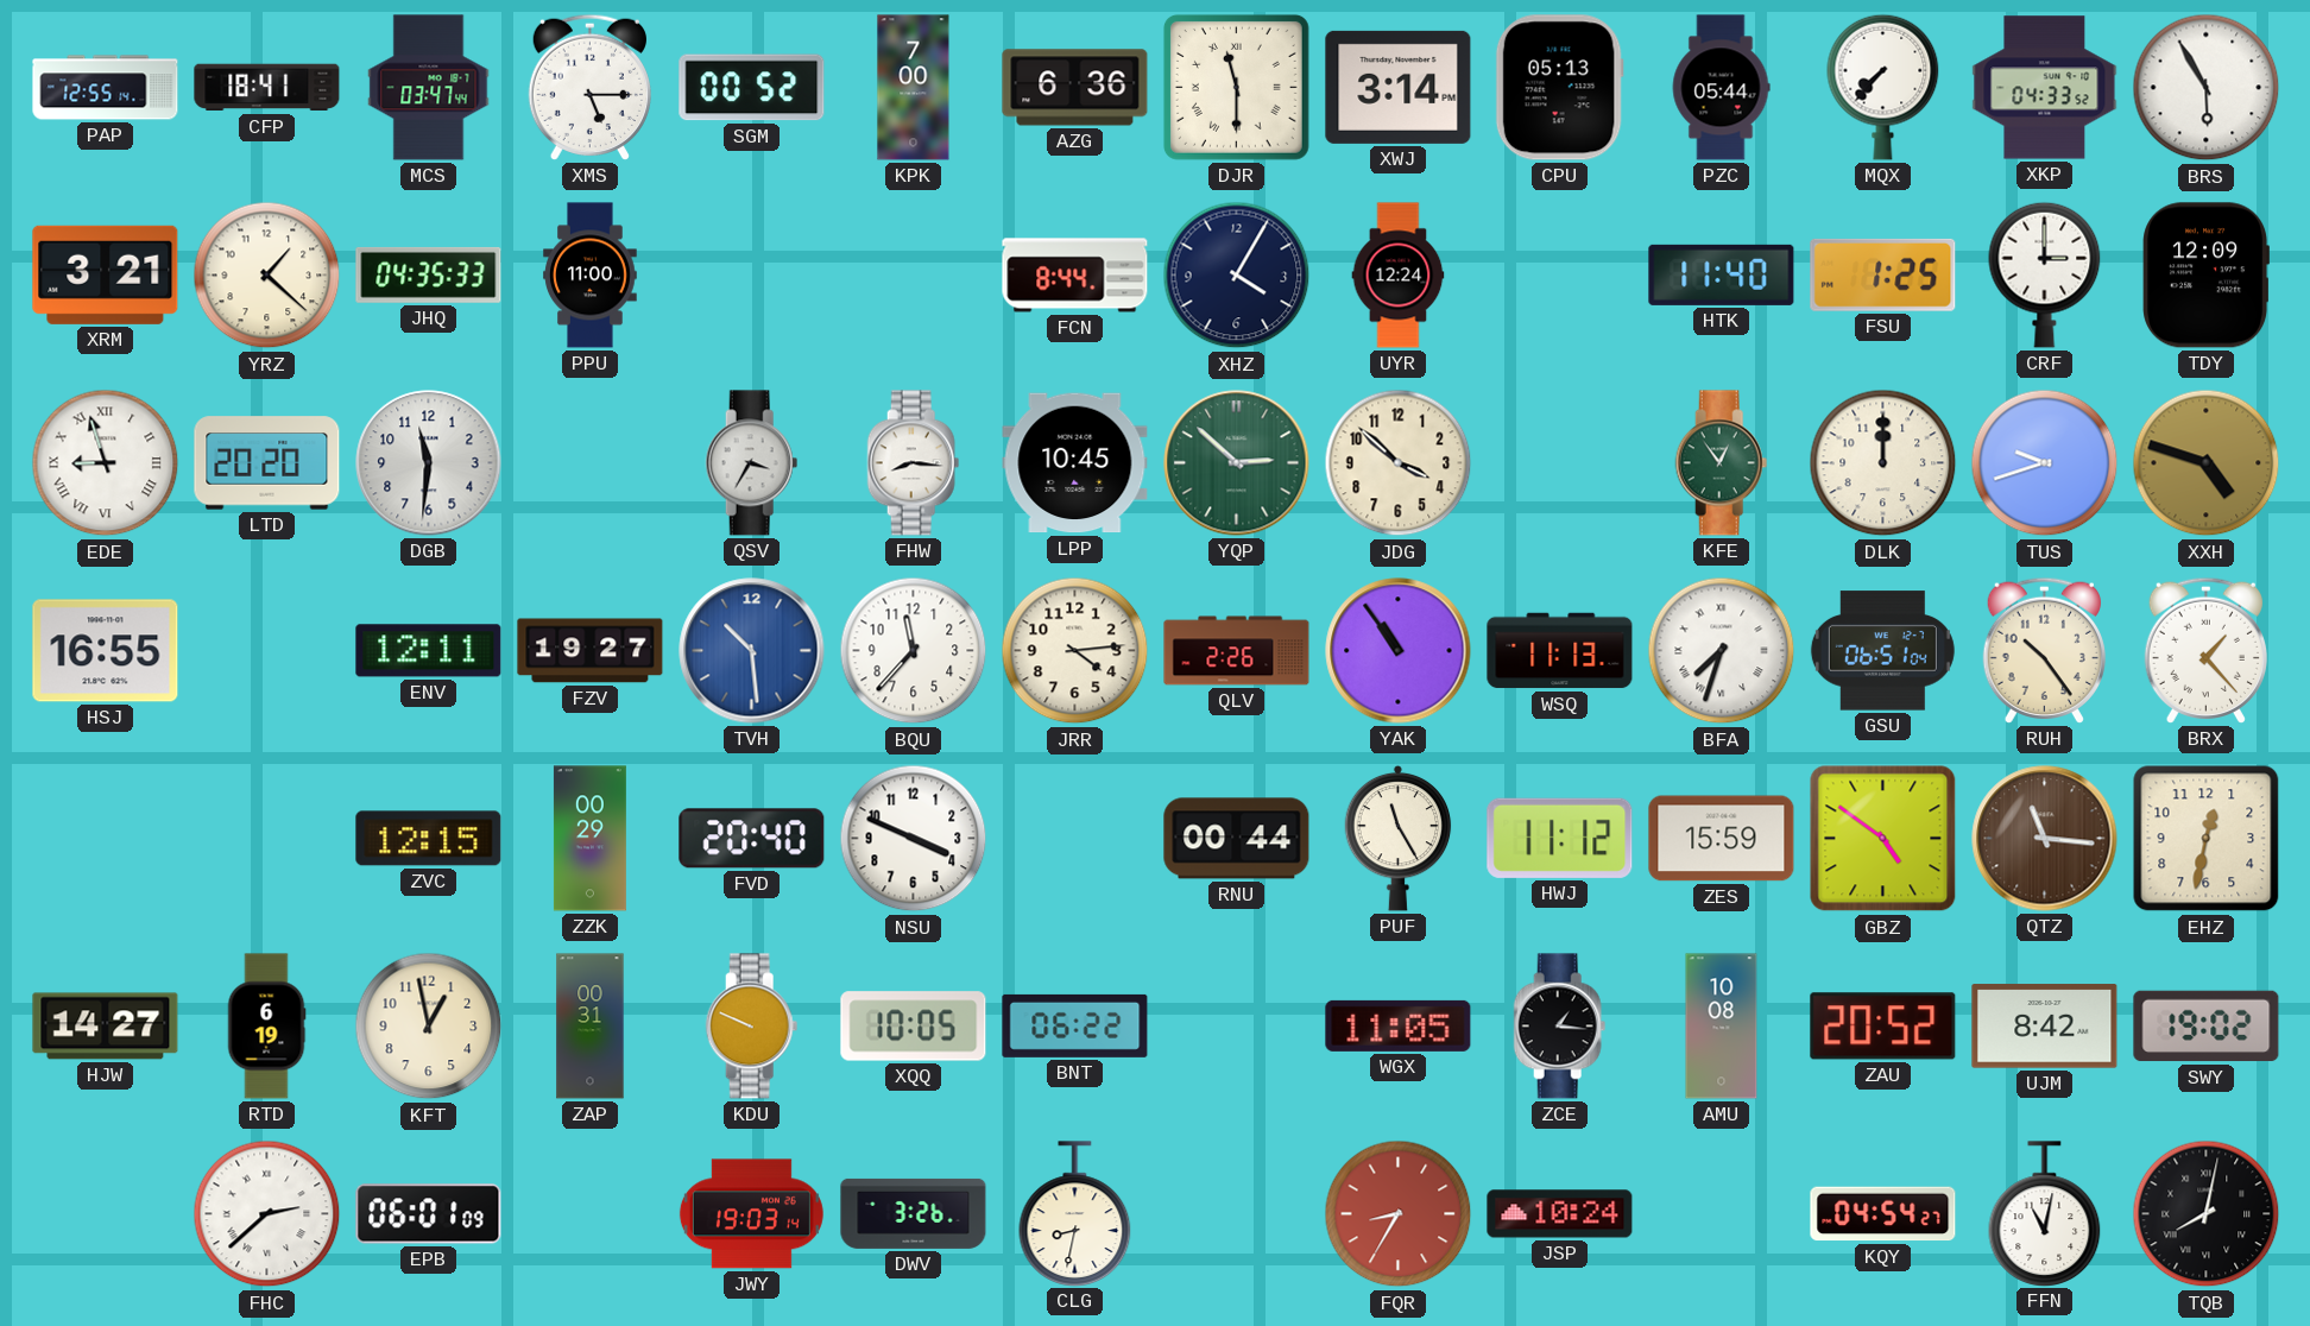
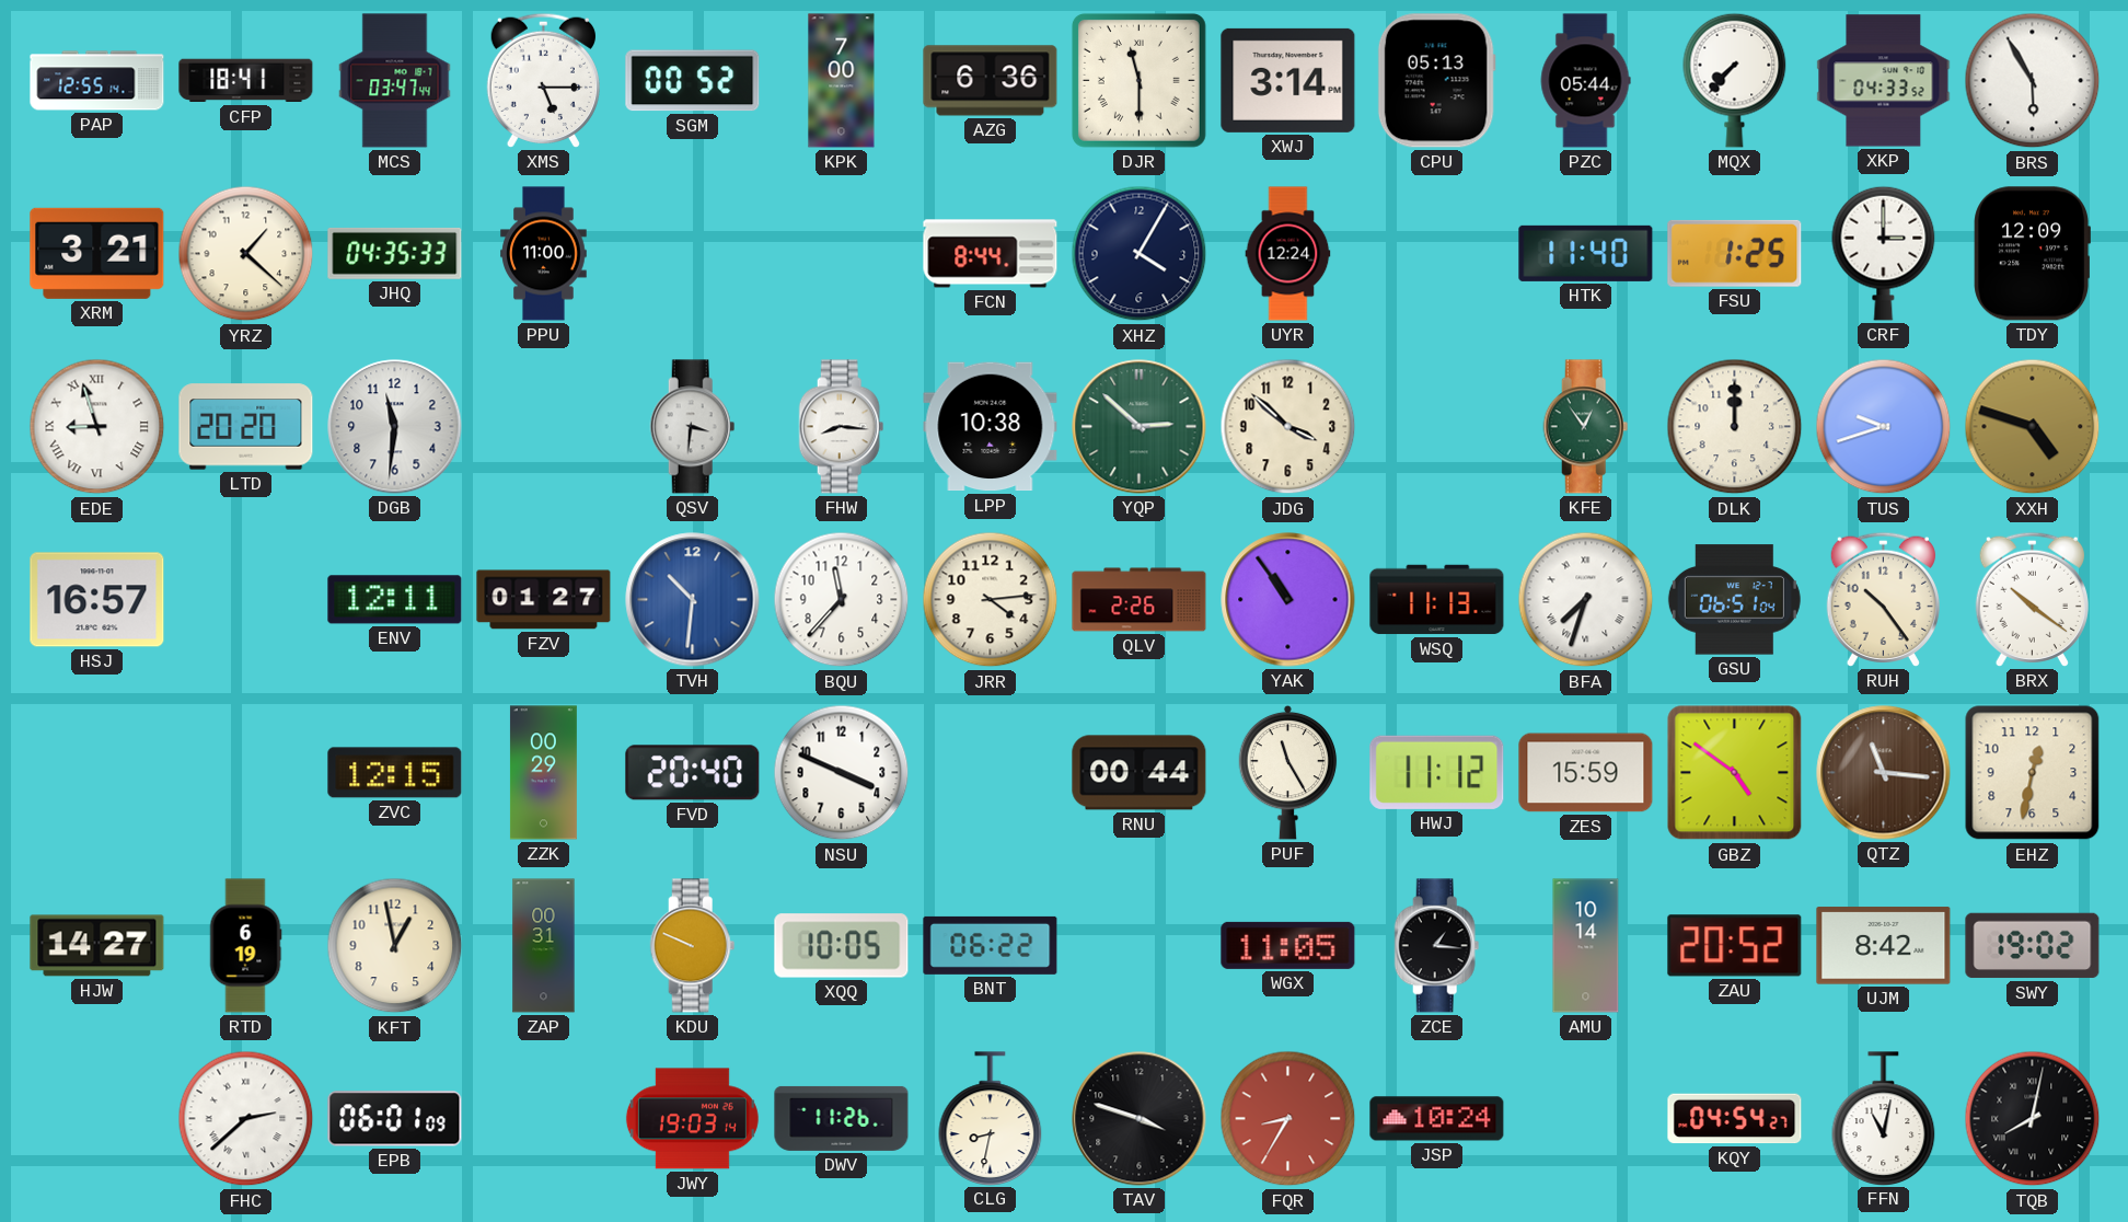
QSV: 3:35 -> 3:31
LPP: 10:45 -> 10:38
HSJ: 16:55 -> 16:57
FZV: 19:27 -> 01:27
TVH: 10:29 -> 10:31
BRX: 1:23 -> 10:21
AMU: 10:08 -> 10:14
DWV: 3:26 -> 11:26
TAV: none -> 3:48
